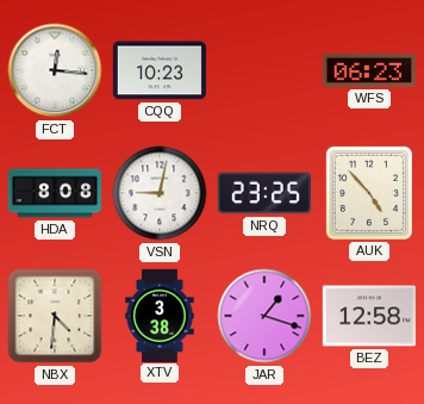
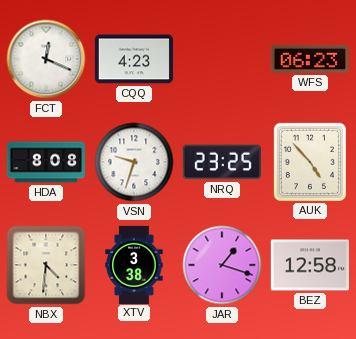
FCT: 12:16 -> 12:19
CQQ: 10:23 -> 4:23
VSN: 9:02 -> 9:33
